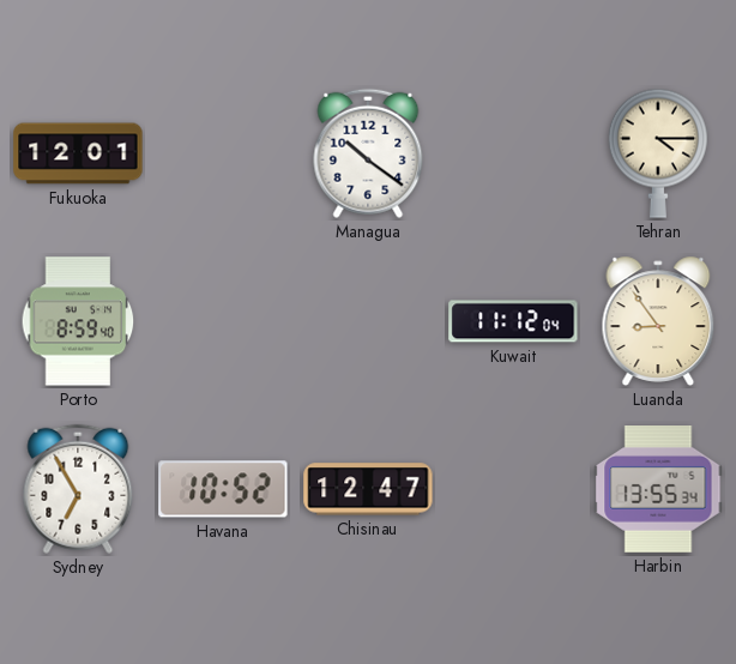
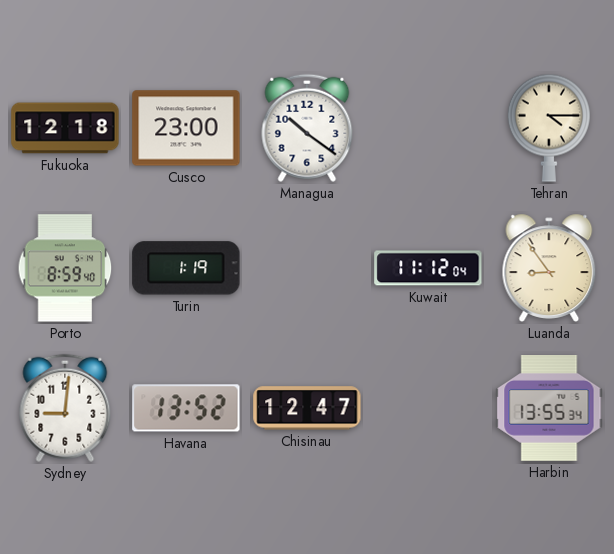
Fukuoka: 12:01 -> 12:18
Cusco: none -> 23:00
Turin: none -> 1:19
Sydney: 6:55 -> 9:01
Havana: 10:52 -> 13:52
